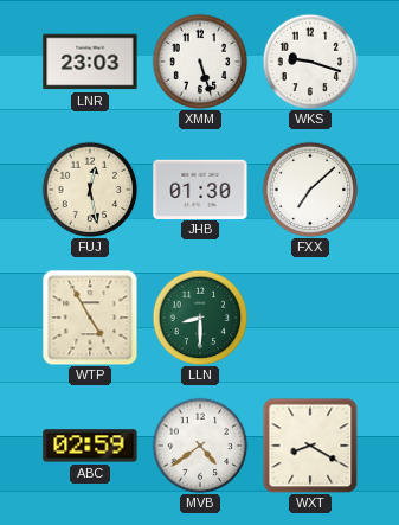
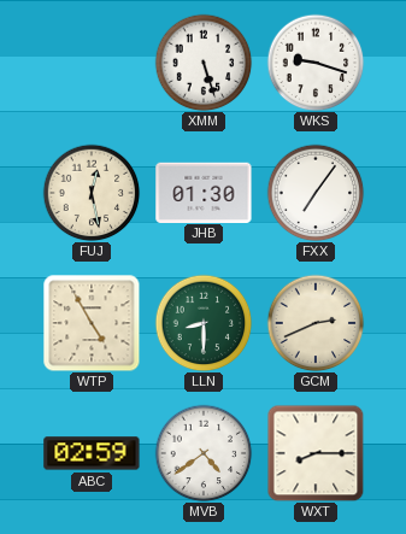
LNR: 23:03 -> none
FXX: 7:08 -> 7:06
GCM: none -> 2:41
WXT: 8:20 -> 8:15
